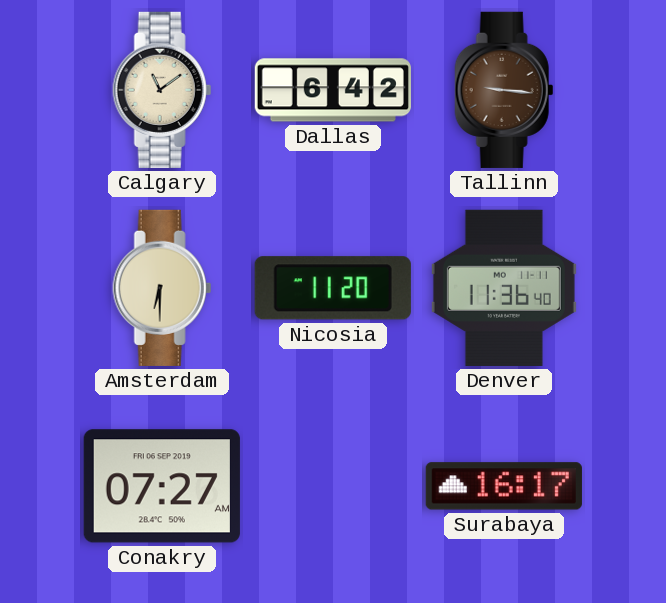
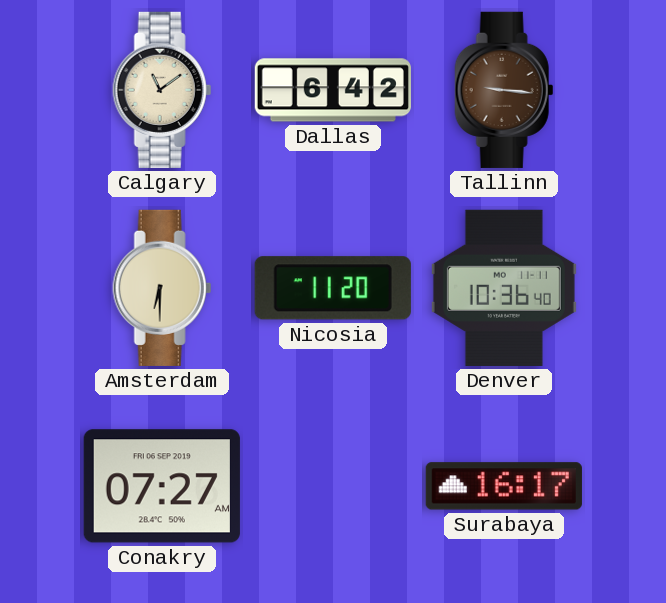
Denver: 11:36 -> 10:36
